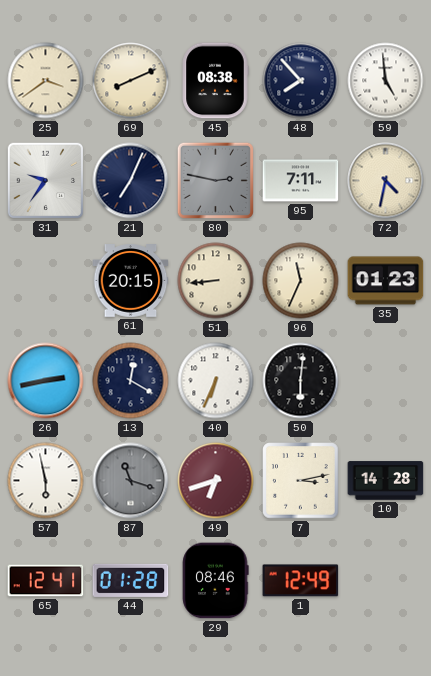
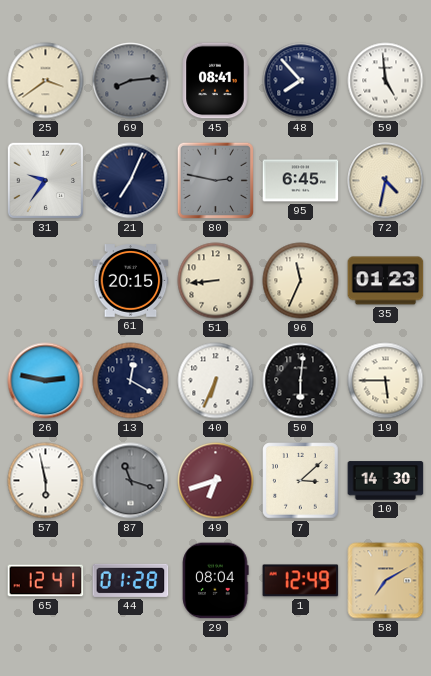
69: 8:11 -> 8:14
69 dial: cream -> grey
45: 08:38 -> 08:41
95: 7:11 -> 6:45
26: 2:43 -> 2:47
19: none -> 5:45
7: 3:13 -> 3:08
10: 14:28 -> 14:30
29: 08:46 -> 08:04
58: none -> 7:10
